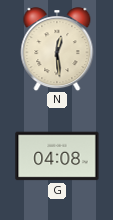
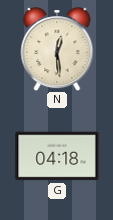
G: 04:08 -> 04:18
